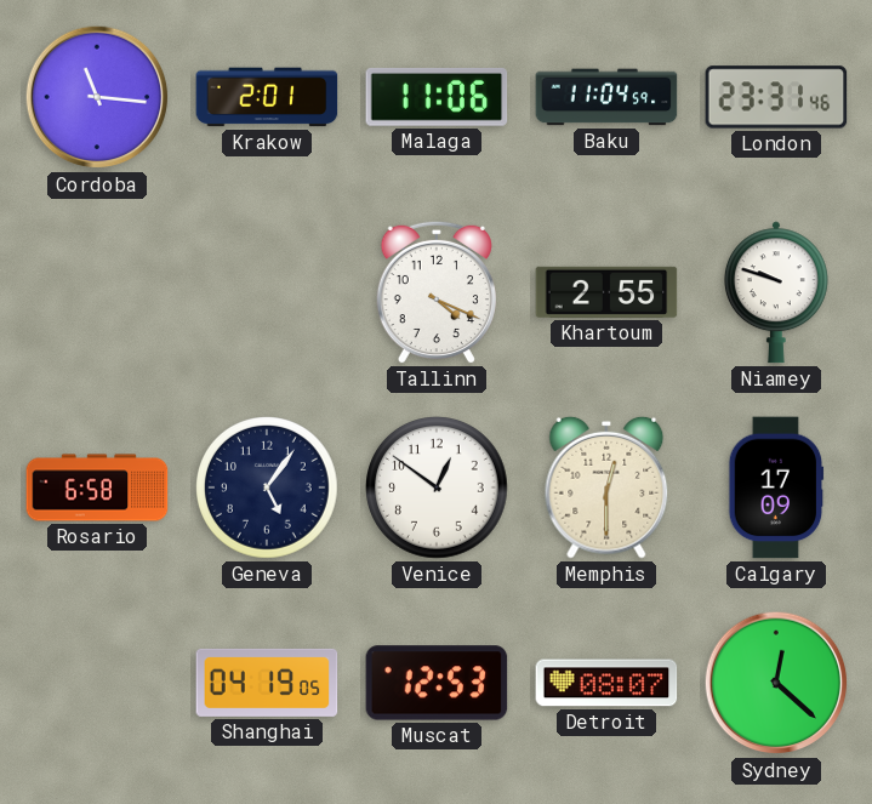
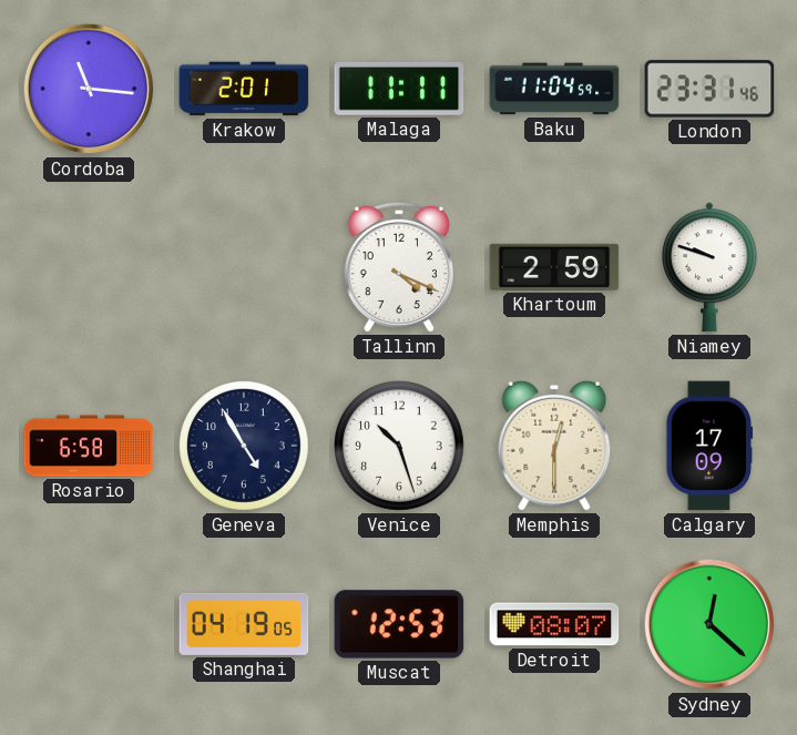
Malaga: 11:06 -> 11:11
Khartoum: 2:55 -> 2:59
Geneva: 5:06 -> 4:55
Venice: 12:51 -> 10:27
